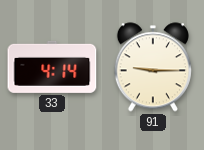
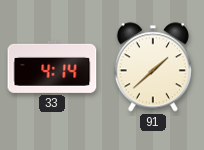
91: 9:15 -> 1:38
